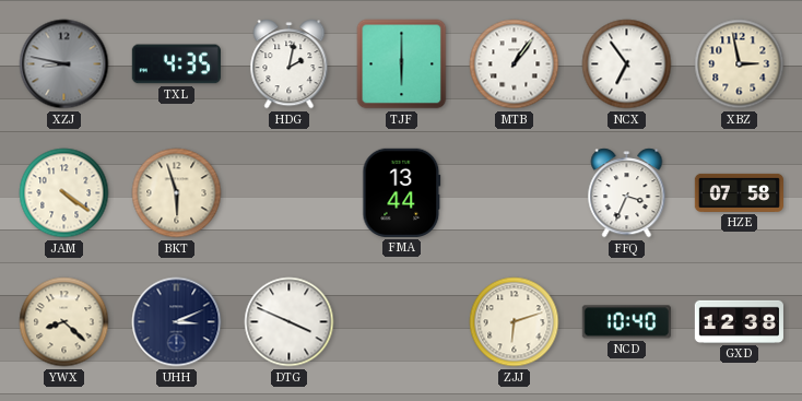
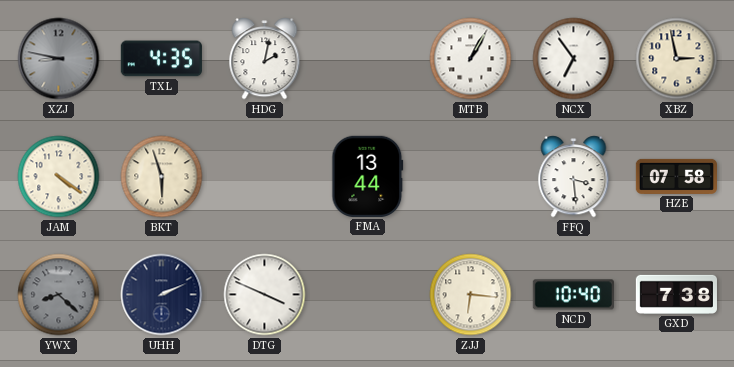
TJF: 6:00 -> none
MTB: 1:06 -> 1:05
FFQ: 3:34 -> 3:29
YWX dial: cream -> grey
UHH: 3:11 -> 2:11
ZJJ: 6:12 -> 6:16
GXD: 12:38 -> 7:38
